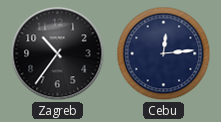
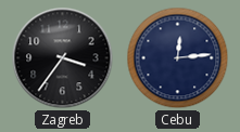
Zagreb: 10:36 -> 3:36
